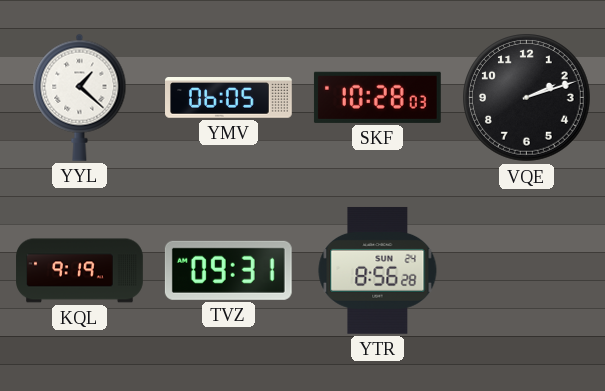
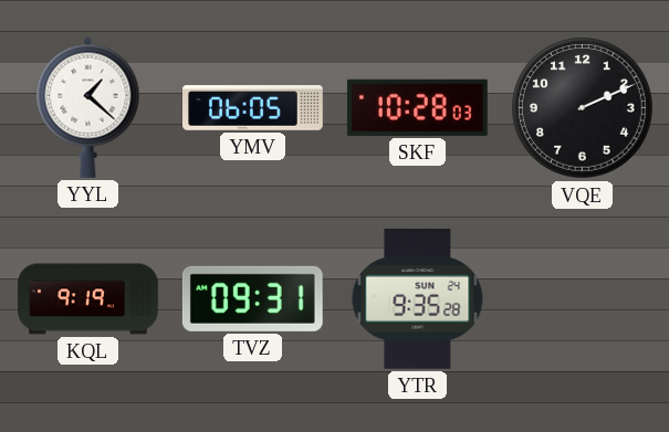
VQE: 2:12 -> 2:11
YTR: 8:56 -> 9:35
